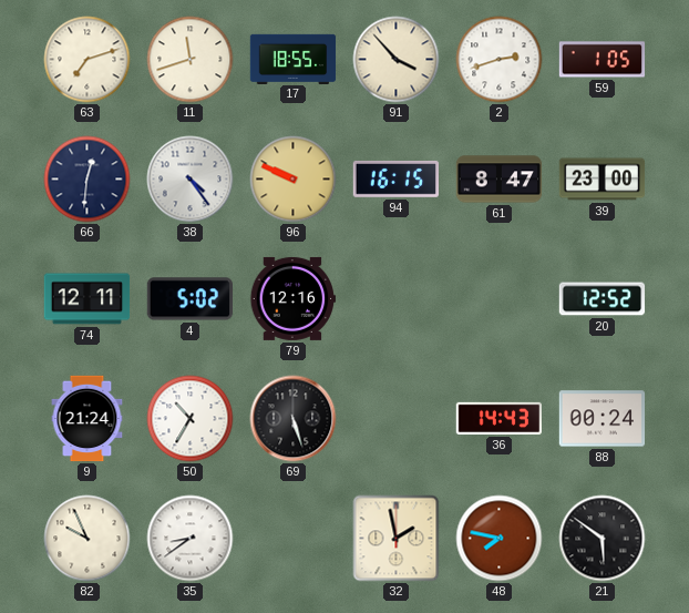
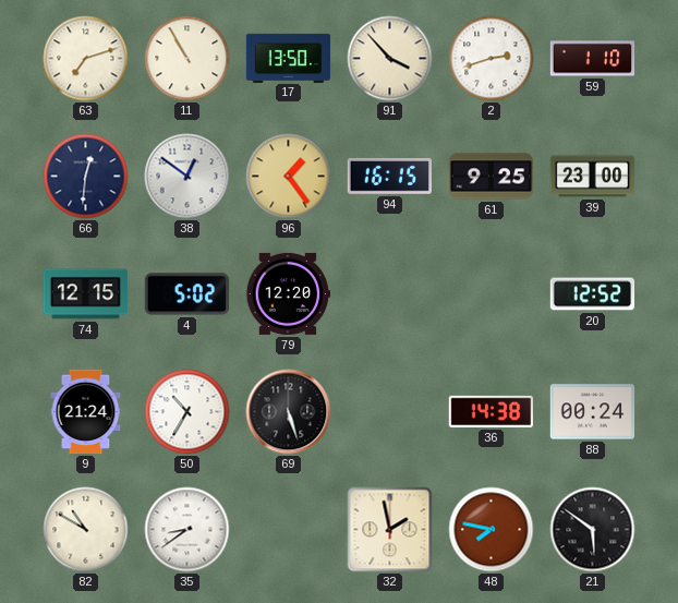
11: 11:42 -> 10:55
17: 18:55 -> 13:50
59: 1:05 -> 1:10
38: 4:24 -> 12:51
96: 9:49 -> 1:24
61: 8:47 -> 9:25
74: 12:11 -> 12:15
79: 12:16 -> 12:20
36: 14:43 -> 14:38
82: 9:56 -> 10:50
